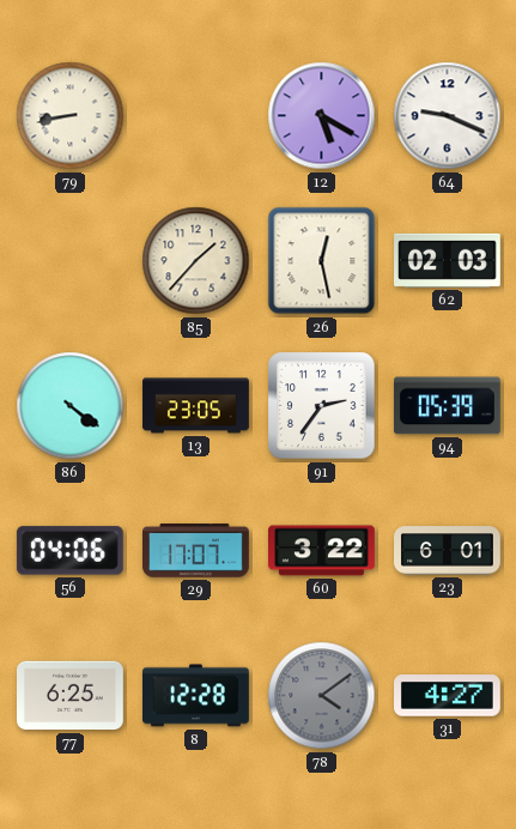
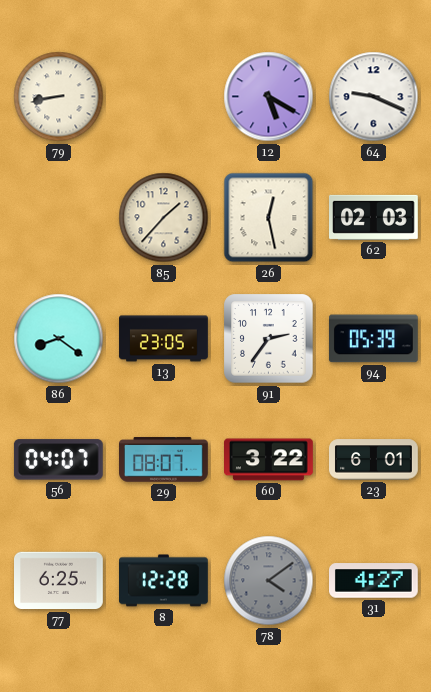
86: 4:21 -> 8:21
56: 04:06 -> 04:07
29: 17:07 -> 08:07
